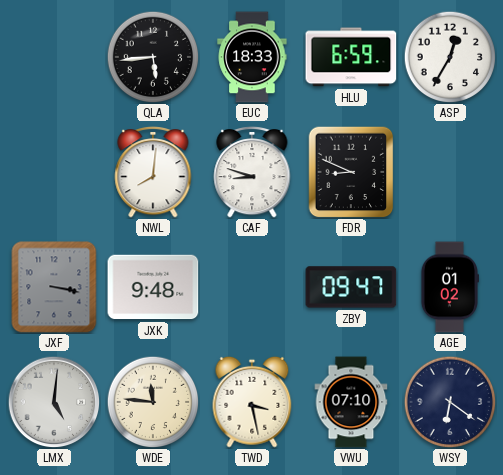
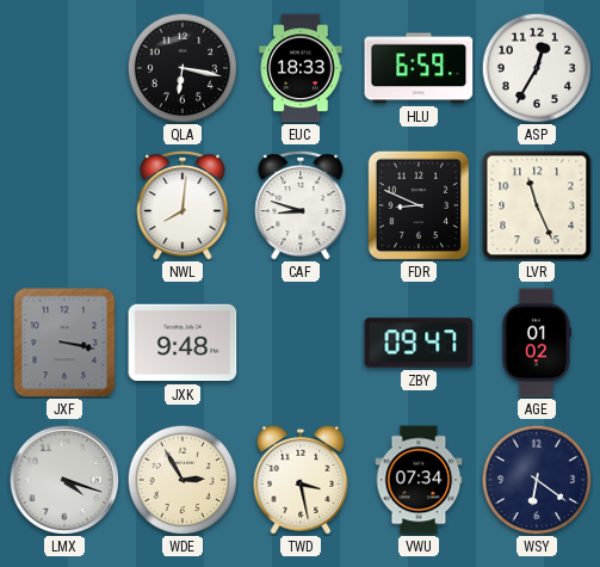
QLA: 5:44 -> 6:17
LVR: none -> 11:26
LMX: 5:01 -> 4:18
WDE: 11:46 -> 2:55
VWU: 07:10 -> 07:34
